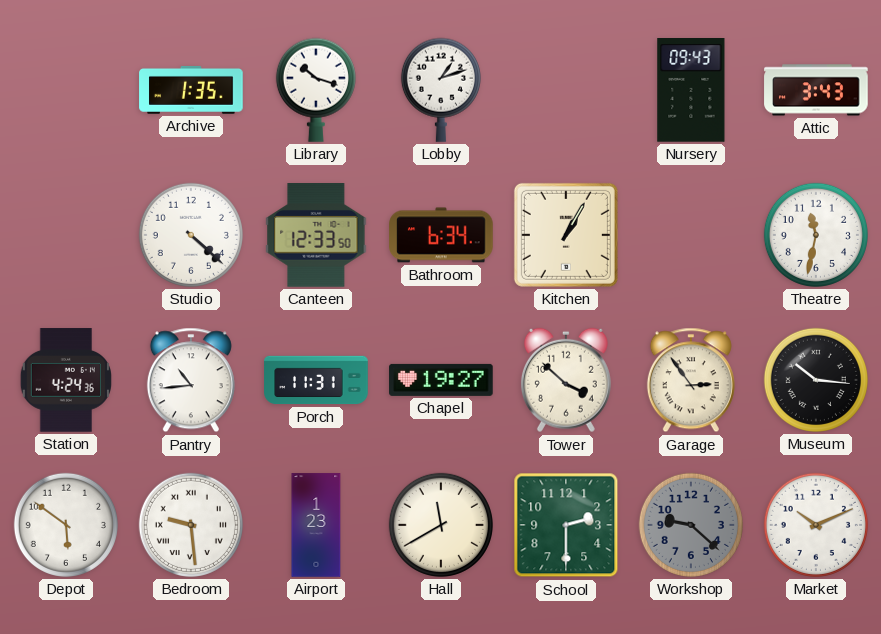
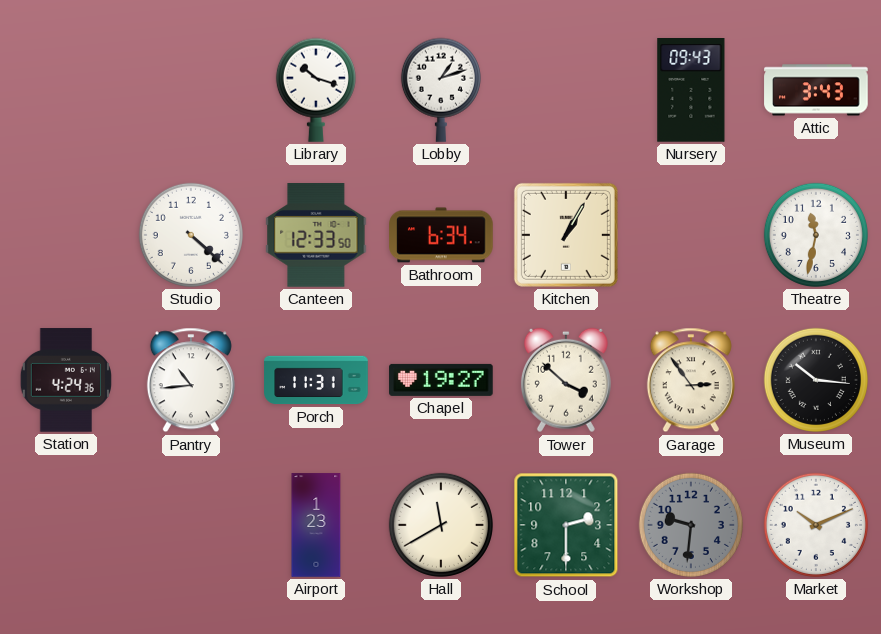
Archive: 1:35 -> none
Depot: 5:51 -> none
Bedroom: 9:29 -> none
Workshop: 9:22 -> 9:31
